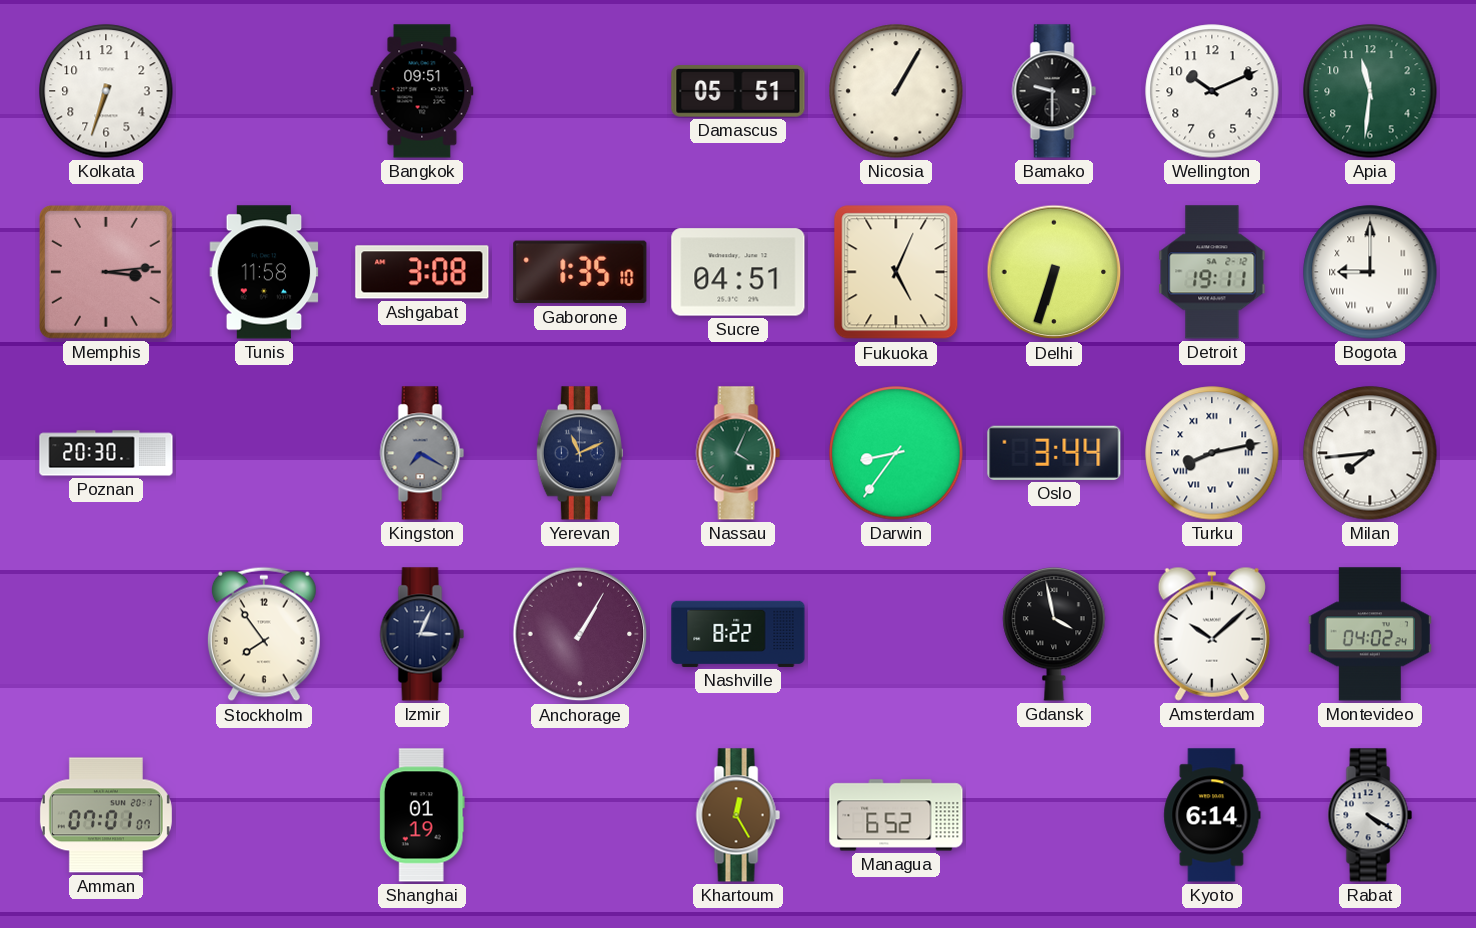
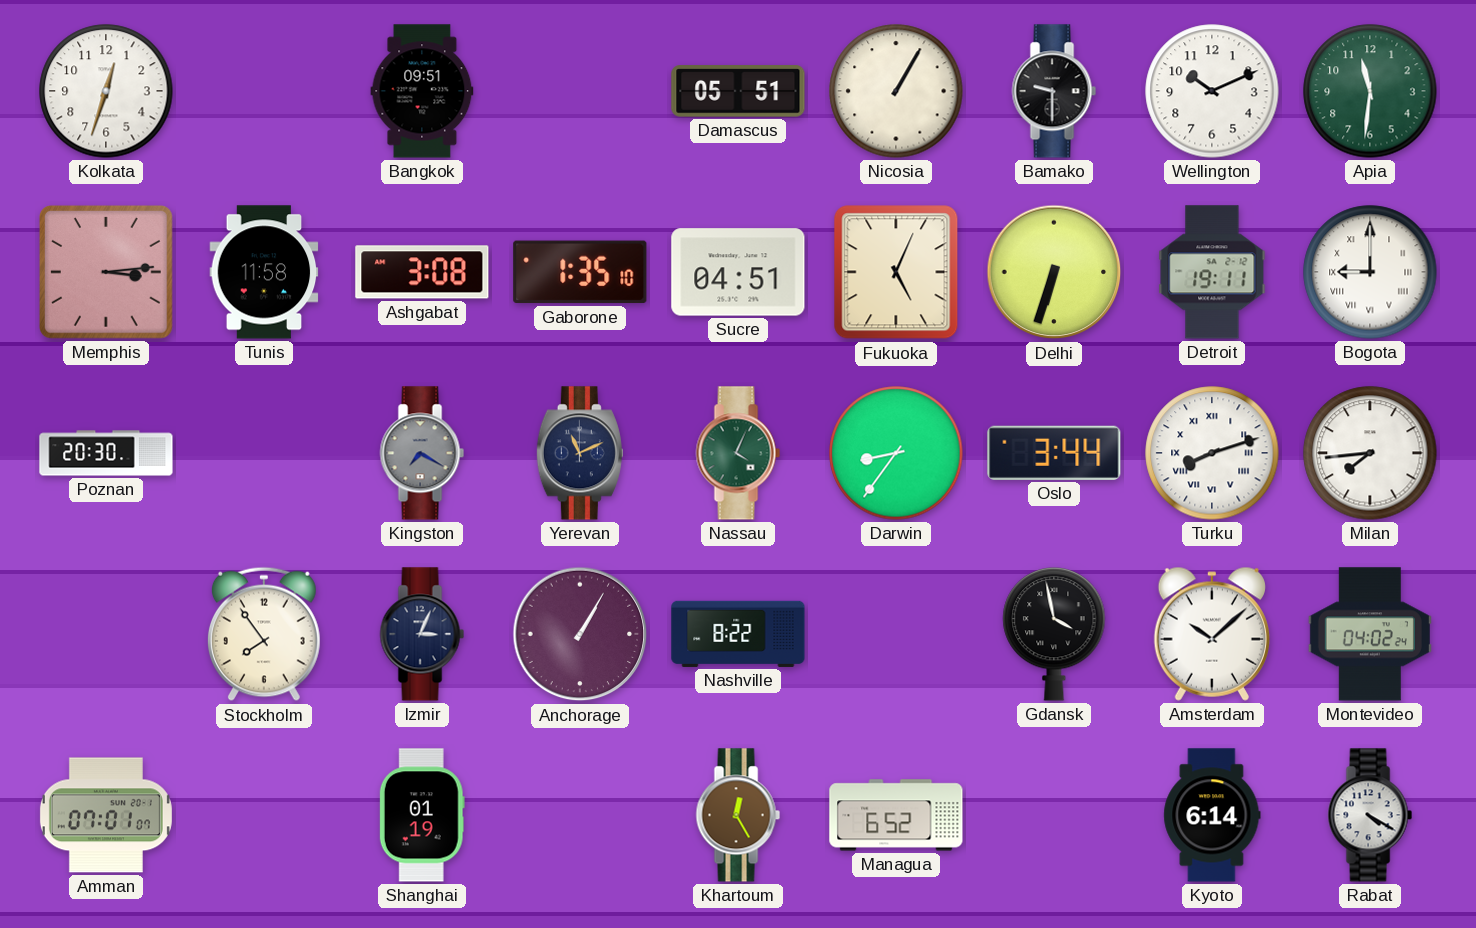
Kolkata: 6:33 -> 12:33
Turku: 8:13 -> 8:12
